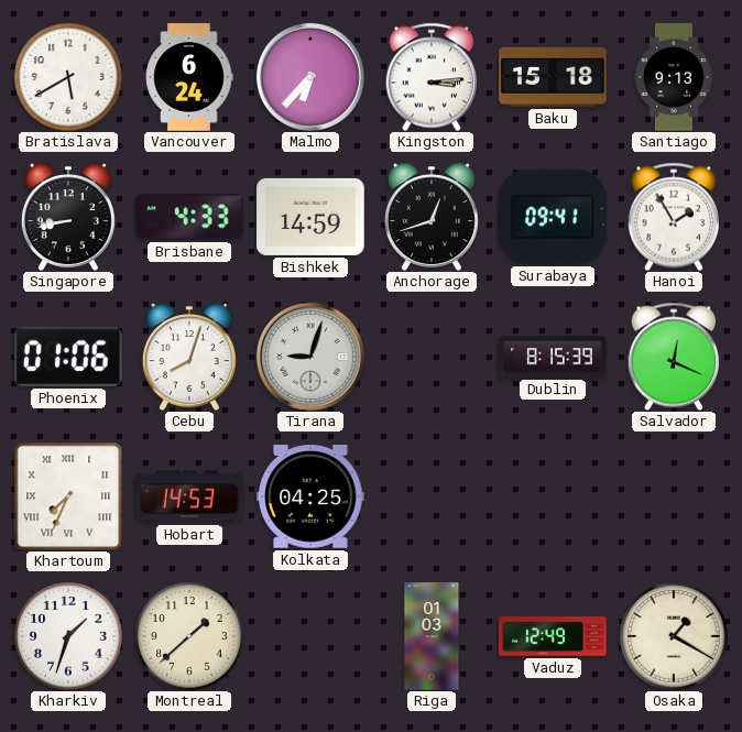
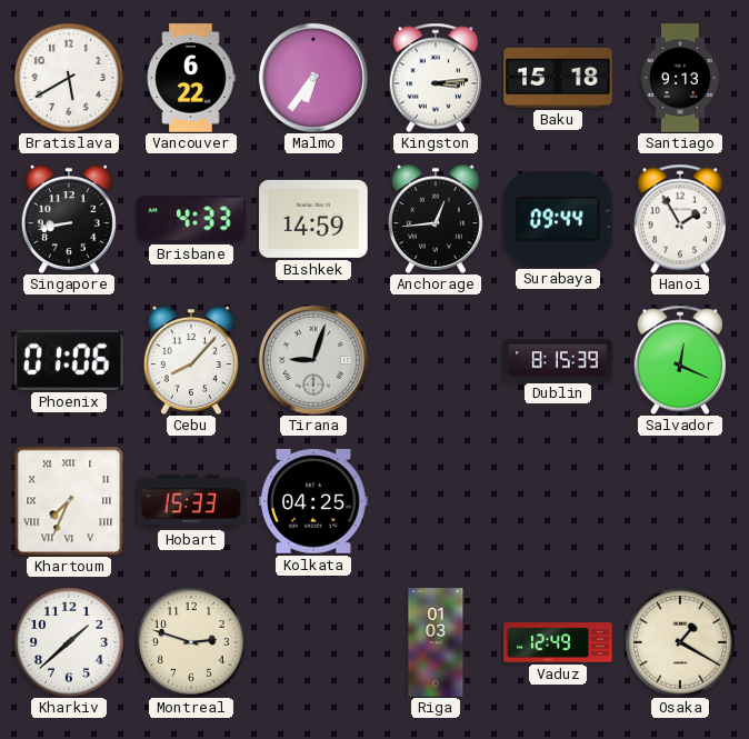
Vancouver: 6:24 -> 6:22
Malmo: 6:37 -> 6:36
Anchorage: 12:42 -> 12:44
Surabaya: 09:41 -> 09:44
Cebu: 8:03 -> 8:07
Hobart: 14:53 -> 15:33
Kharkiv: 1:33 -> 1:38
Montreal: 1:38 -> 2:48
